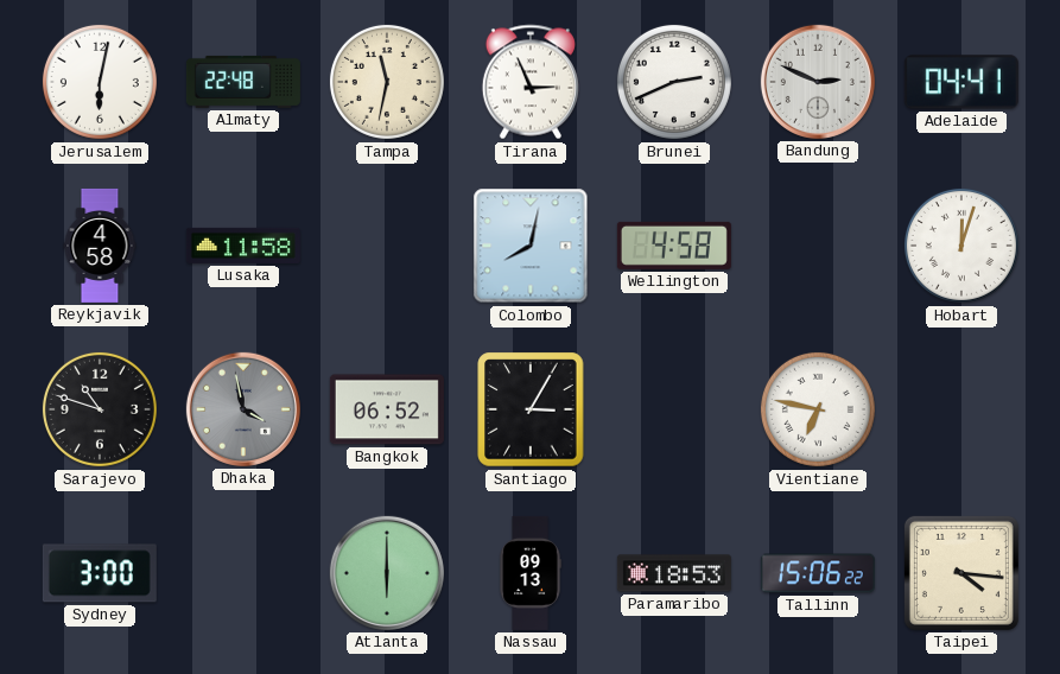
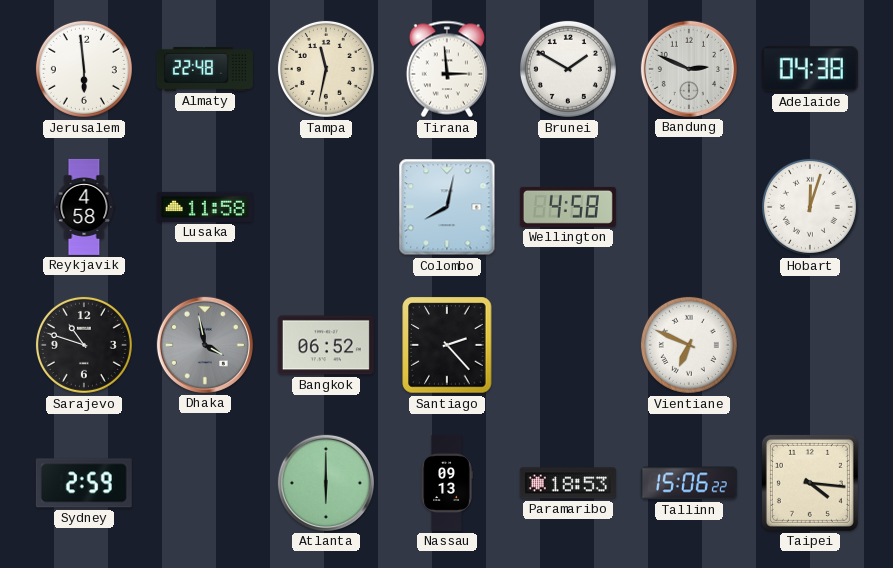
Jerusalem: 6:02 -> 5:59
Tirana: 2:56 -> 2:59
Brunei: 2:41 -> 1:50
Adelaide: 04:41 -> 04:38
Santiago: 3:05 -> 2:23
Vientiane: 6:47 -> 6:49
Sydney: 3:00 -> 2:59
